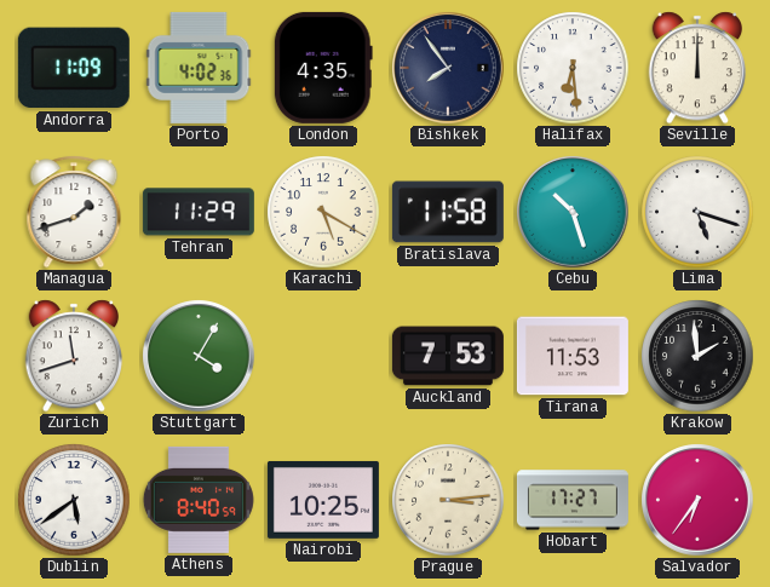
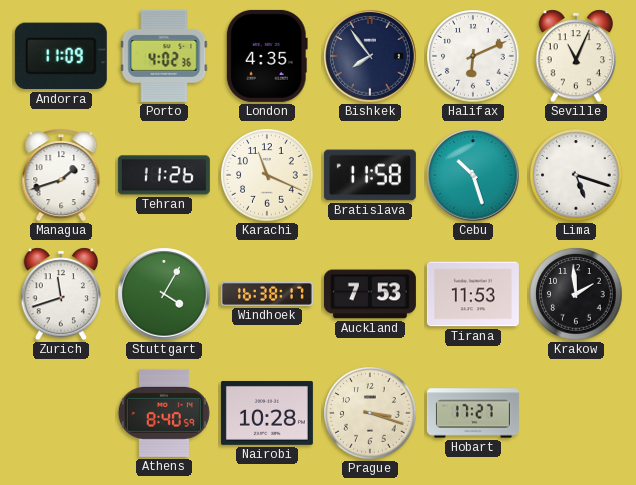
Halifax: 6:29 -> 6:11
Seville: 12:00 -> 11:04
Tehran: 11:29 -> 11:26
Karachi: 5:20 -> 11:19
Windhoek: none -> 16:38
Dublin: 5:39 -> none
Nairobi: 10:25 -> 10:28
Prague: 3:14 -> 3:18
Salvador: 6:36 -> none
